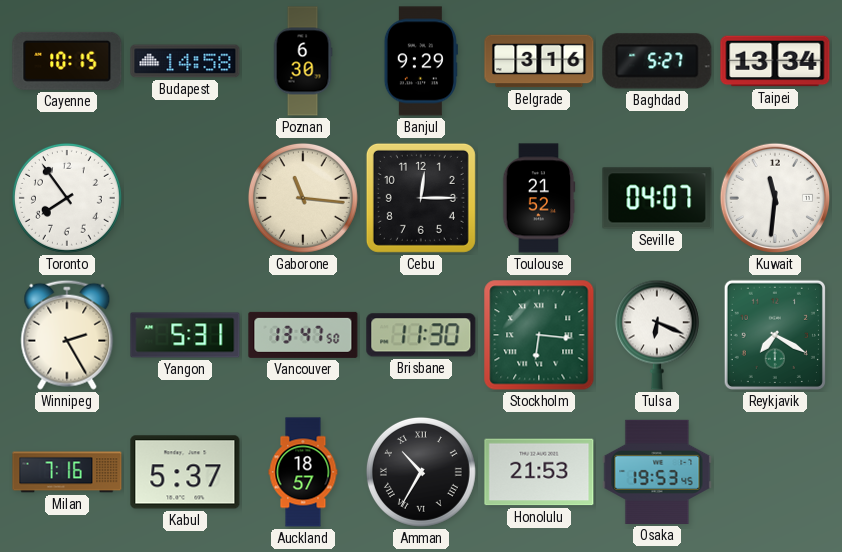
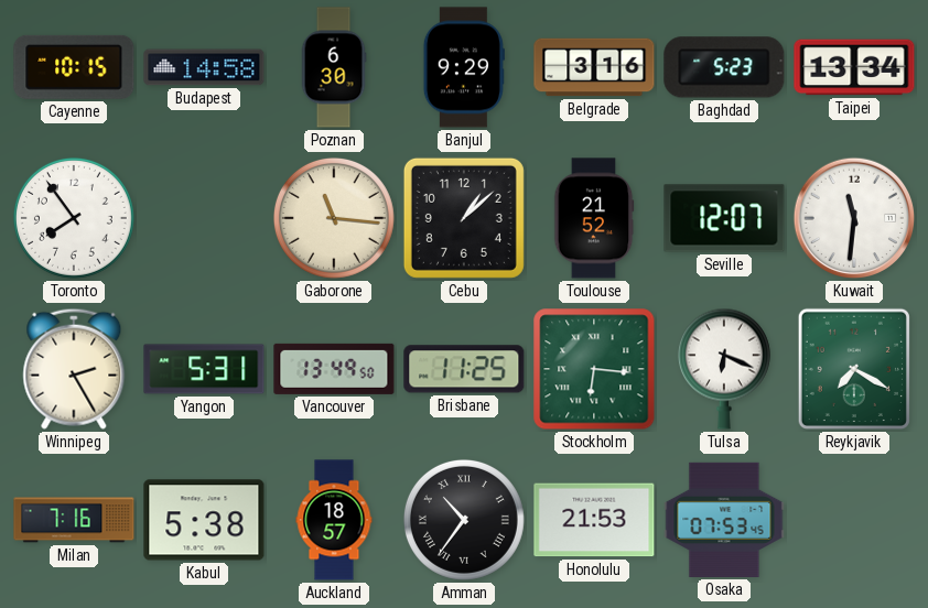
Baghdad: 5:27 -> 5:23
Cebu: 12:15 -> 1:08
Seville: 04:07 -> 12:07
Vancouver: 13:47 -> 13:49
Brisbane: 11:30 -> 11:25
Kabul: 5:37 -> 5:38
Amman: 10:35 -> 10:36
Osaka: 19:53 -> 07:53
